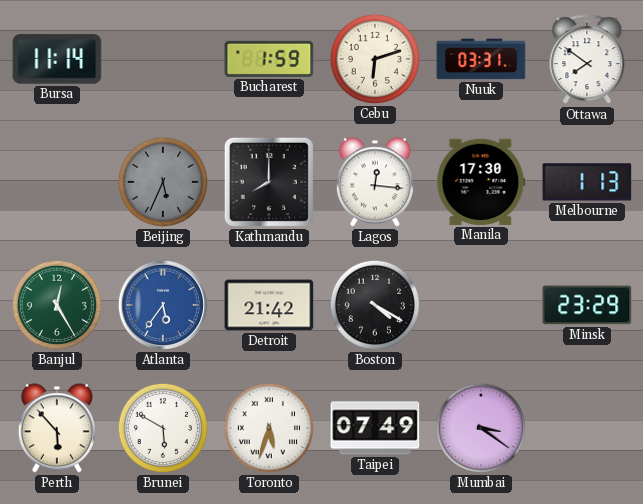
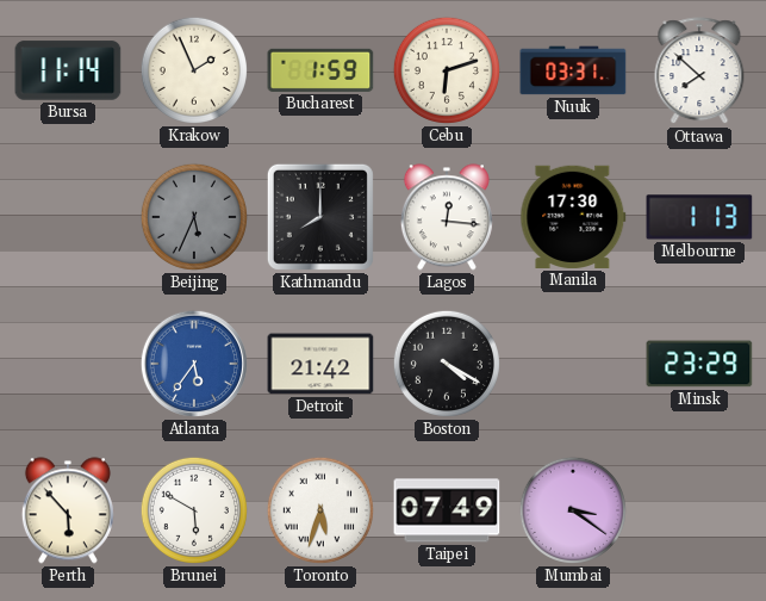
Krakow: none -> 1:56
Ottawa: 7:51 -> 7:52
Banjul: 12:25 -> none
